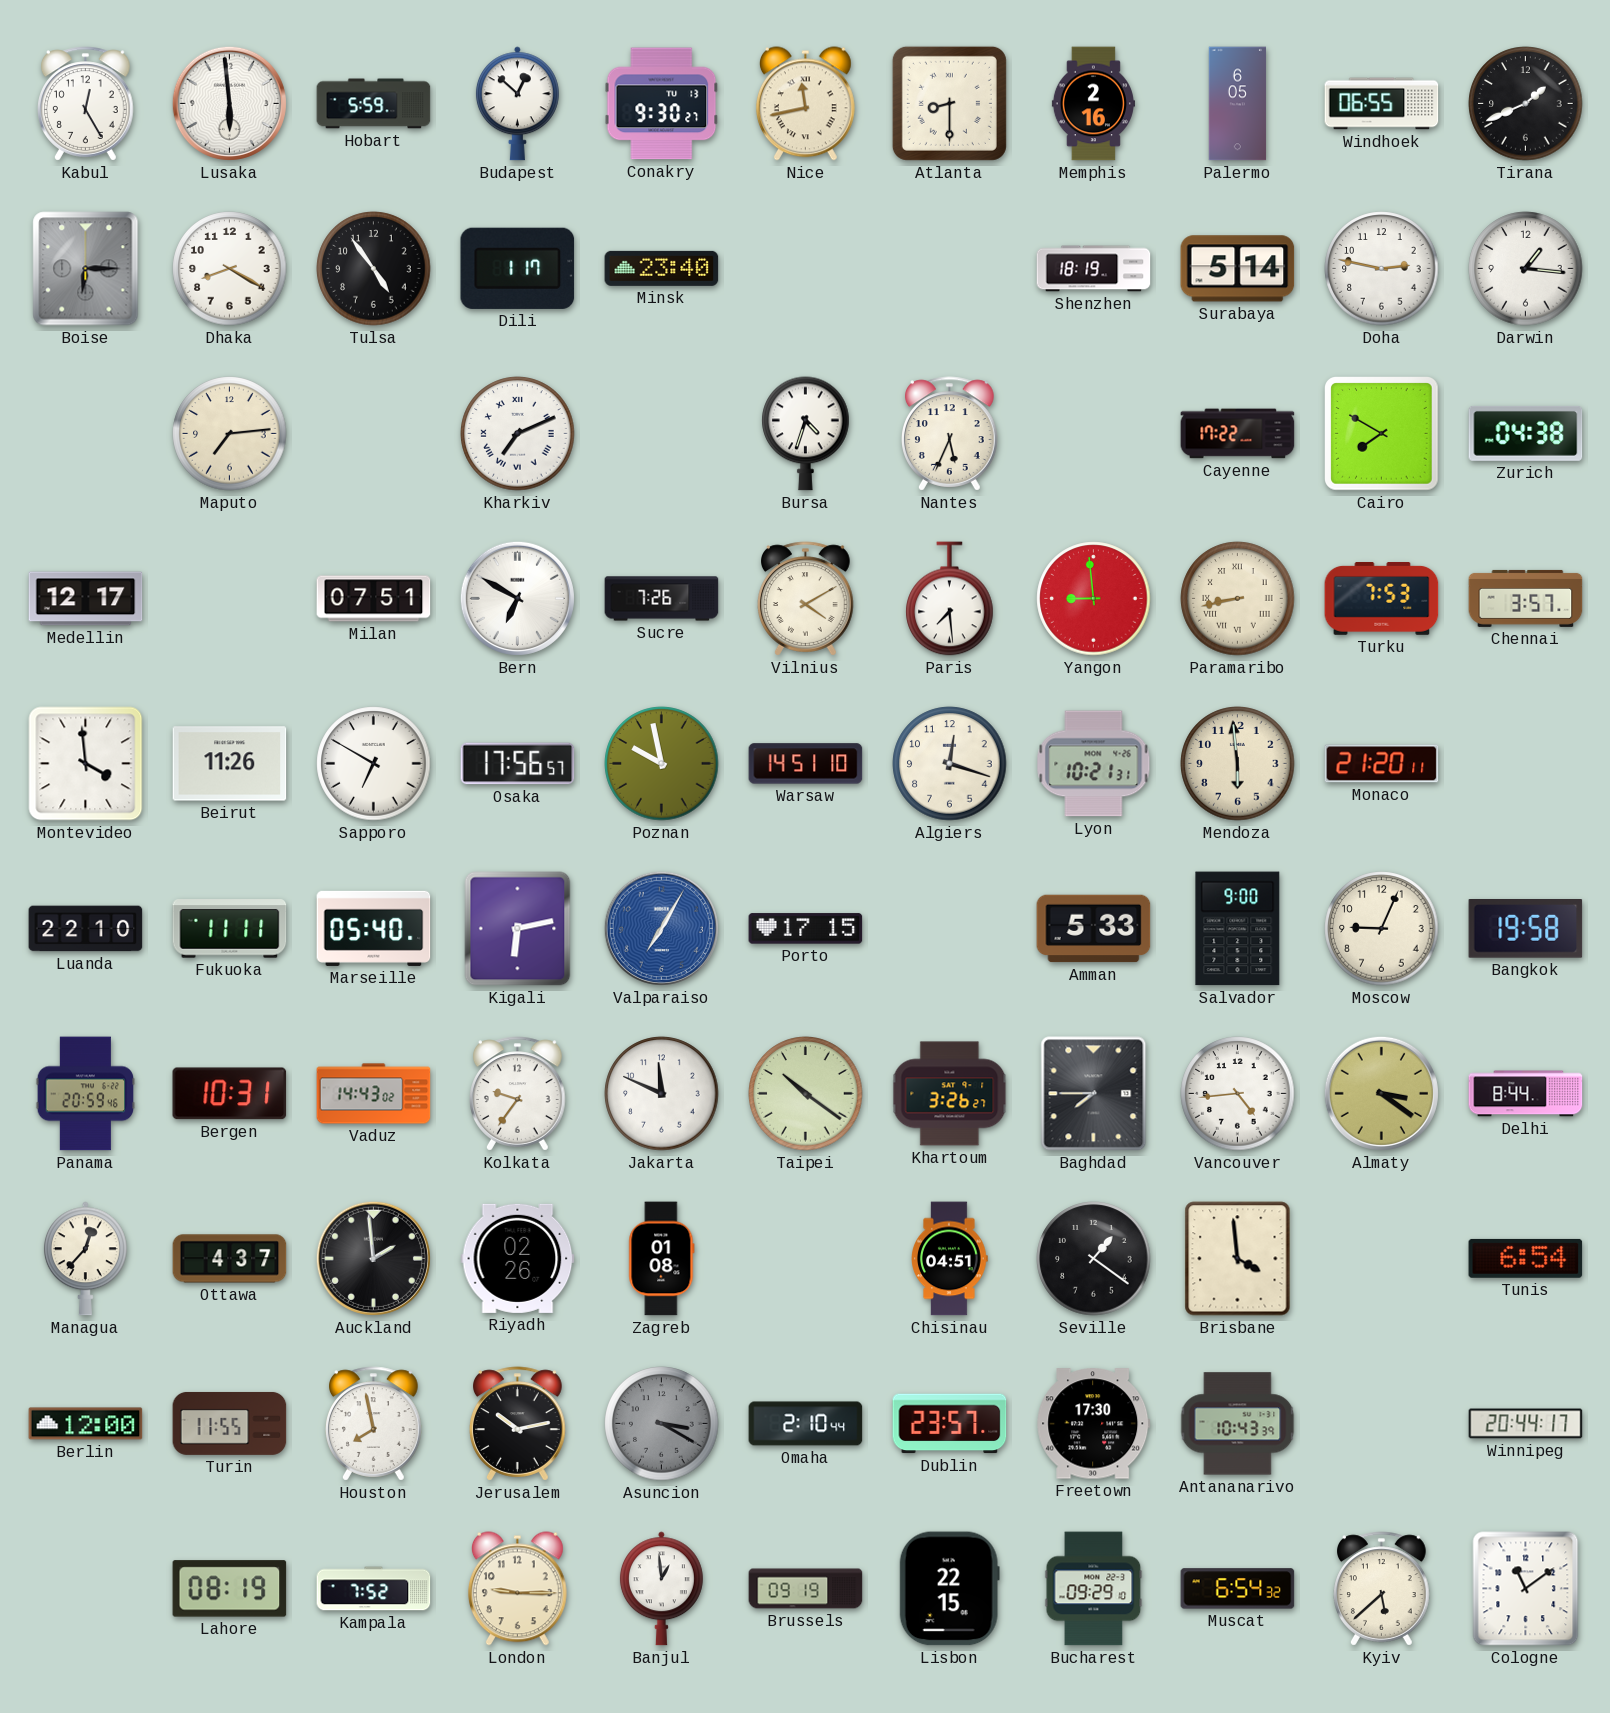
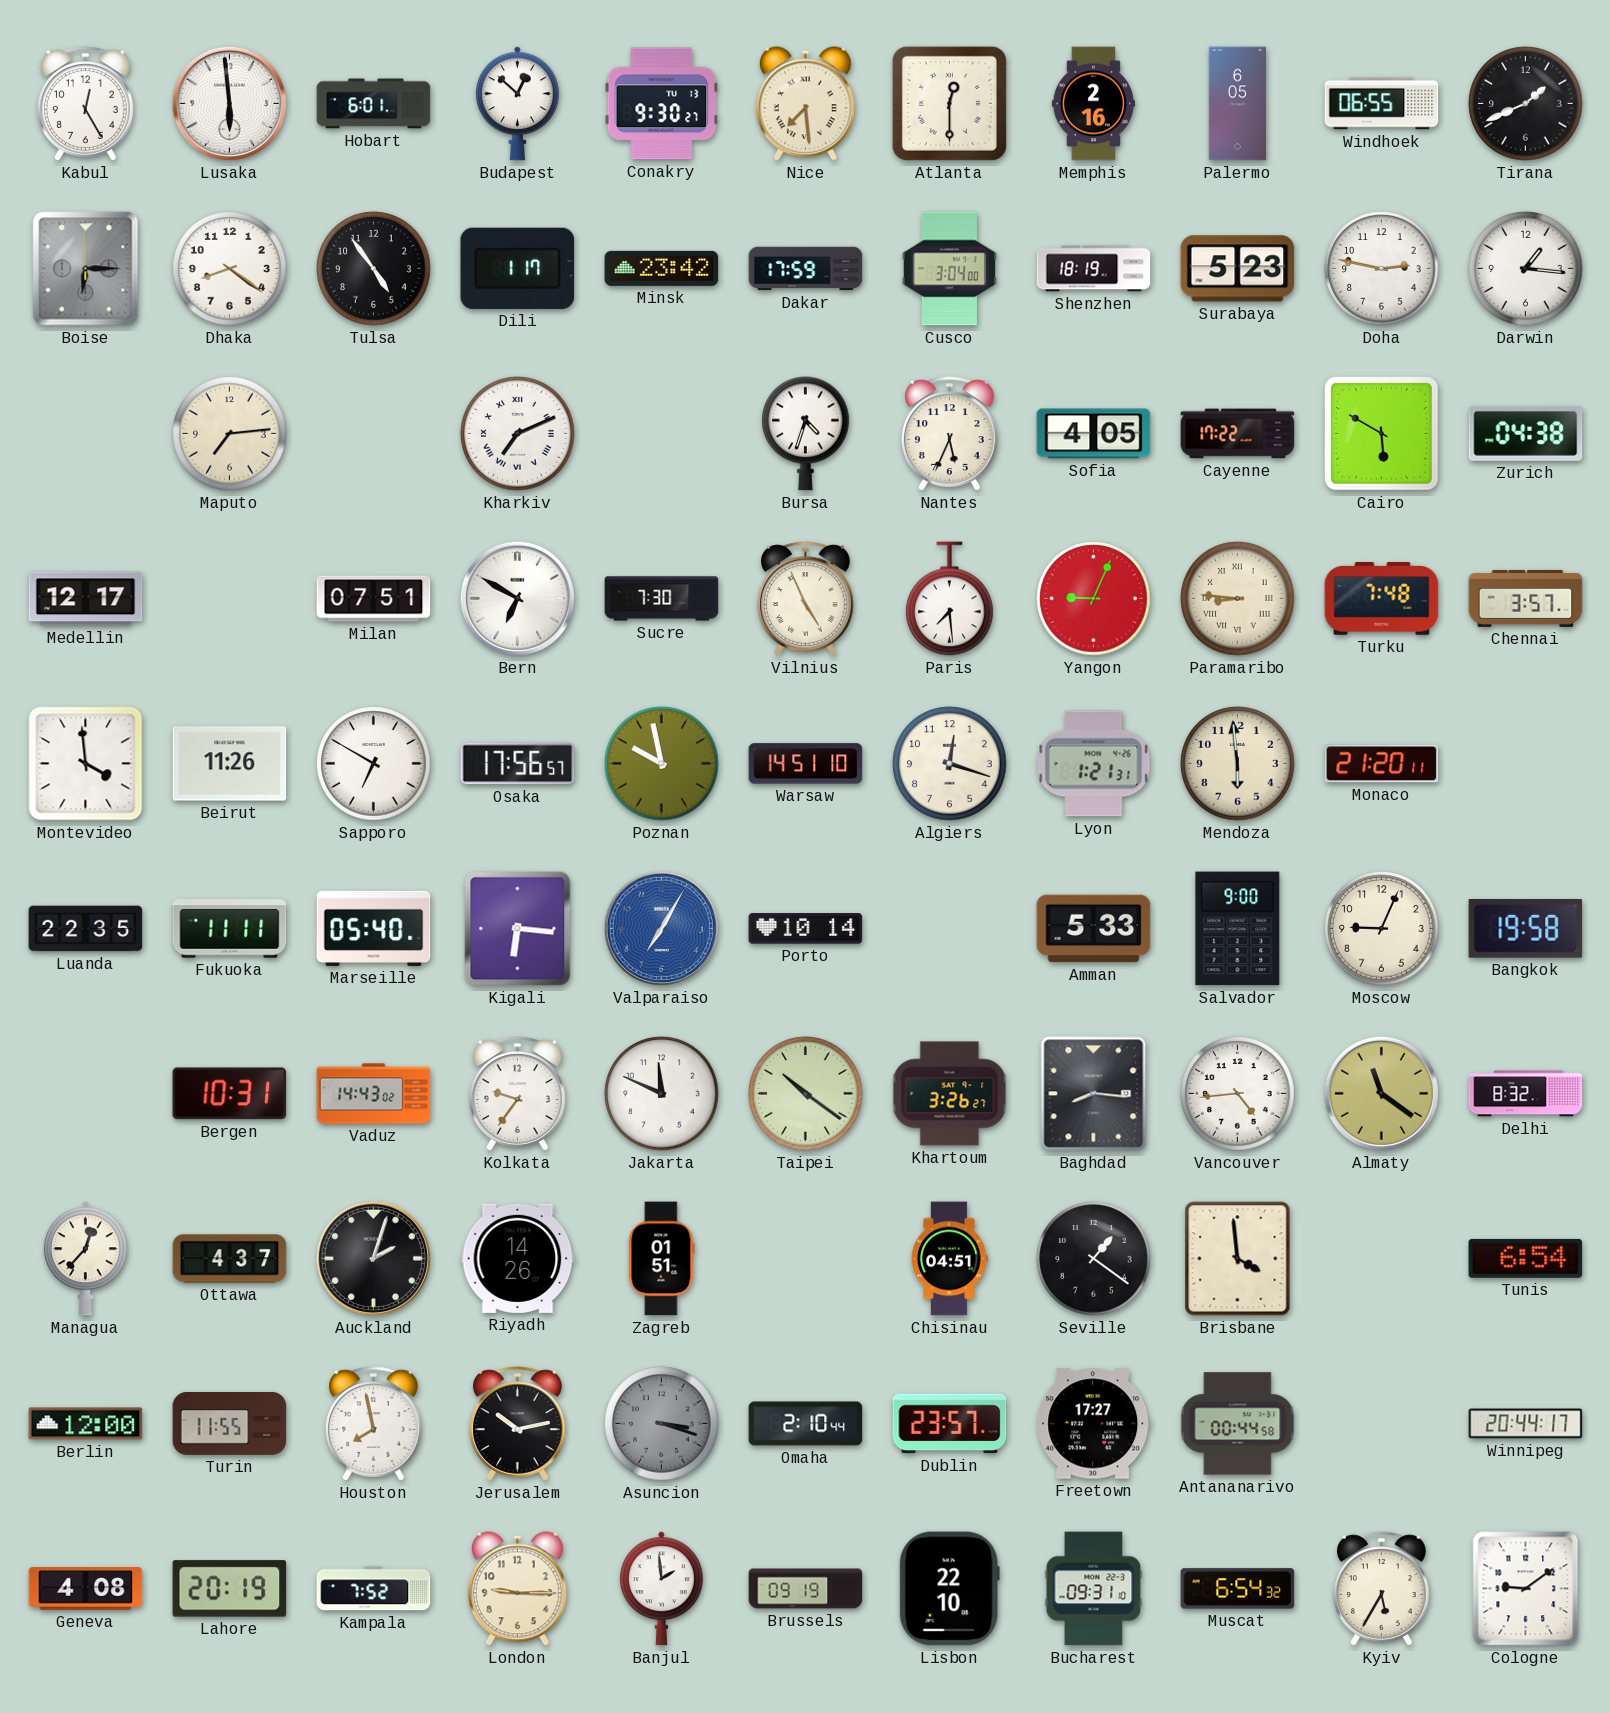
Hobart: 5:59 -> 6:01
Nice: 11:43 -> 7:29
Atlanta: 8:30 -> 12:30
Dhaka: 8:20 -> 8:21
Minsk: 23:40 -> 23:42
Dakar: none -> 17:59
Cusco: none -> 3:04
Surabaya: 5:14 -> 5:23
Sofia: none -> 4:05
Cairo: 7:50 -> 5:50
Sucre: 7:26 -> 7:30
Vilnius: 4:10 -> 4:56
Yangon: 8:59 -> 9:04
Paramaribo: 8:43 -> 8:46
Turku: 7:53 -> 7:48
Lyon: 10:21 -> 1:21
Luanda: 22:10 -> 22:35
Kigali: 6:13 -> 6:16
Porto: 17:15 -> 10:14
Panama: 20:59 -> none
Baghdad: 7:45 -> 8:16
Almaty: 3:21 -> 11:21
Delhi: 8:44 -> 8:32
Auckland: 1:59 -> 2:03
Riyadh: 02:26 -> 14:26
Zagreb: 01:08 -> 01:51
Asuncion: 3:20 -> 3:18
Freetown: 17:30 -> 17:27
Antananarivo: 10:43 -> 00:44
Geneva: none -> 4:08
Lahore: 08:19 -> 20:19
Banjul: 12:59 -> 1:59
Lisbon: 22:15 -> 22:10
Bucharest: 09:29 -> 09:31
Kyiv: 5:38 -> 5:35
Cologne: 11:09 -> 9:09
